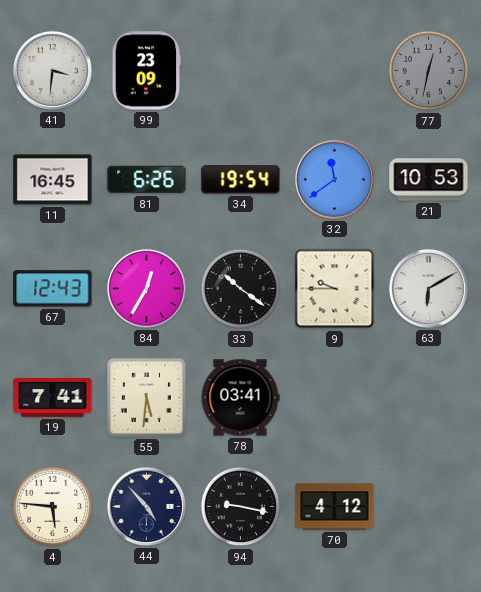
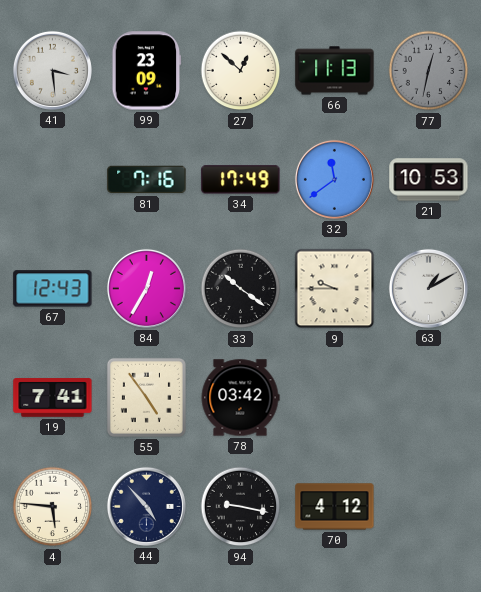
41: 3:31 -> 3:29
27: none -> 12:52
66: none -> 11:13
11: 16:45 -> none
81: 6:26 -> 7:16
34: 19:54 -> 17:49
63: 6:10 -> 1:10
55: 5:31 -> 4:54
78: 03:41 -> 03:42
